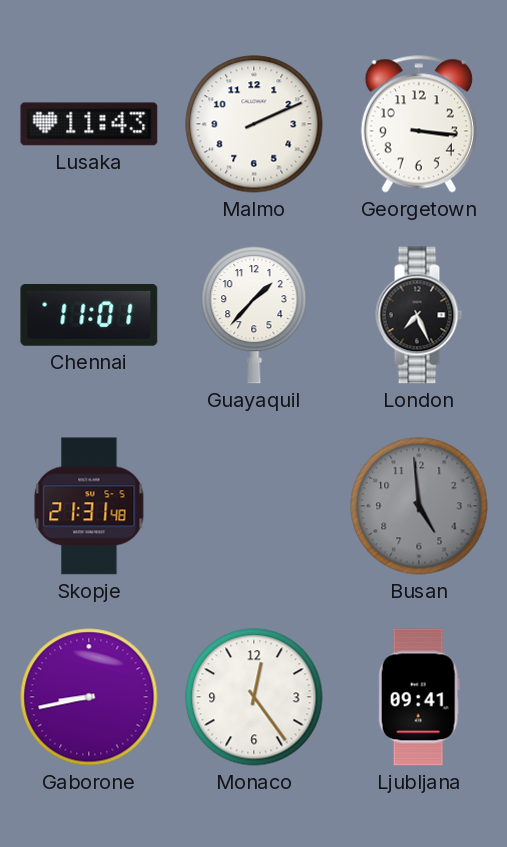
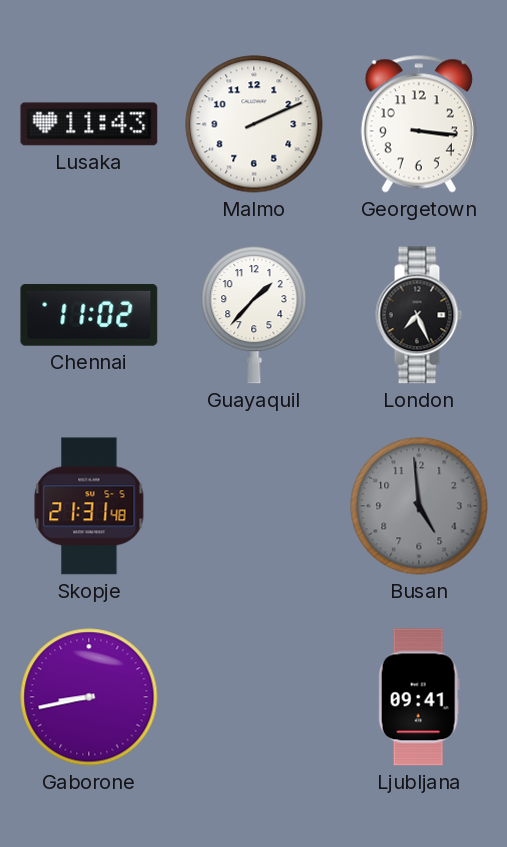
Chennai: 11:01 -> 11:02
Monaco: 12:24 -> none
